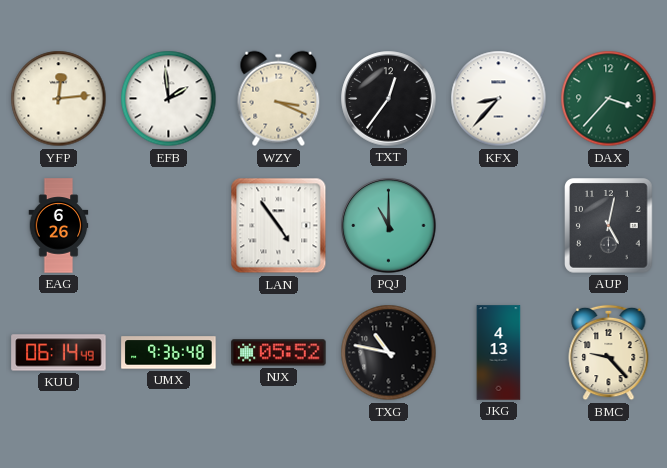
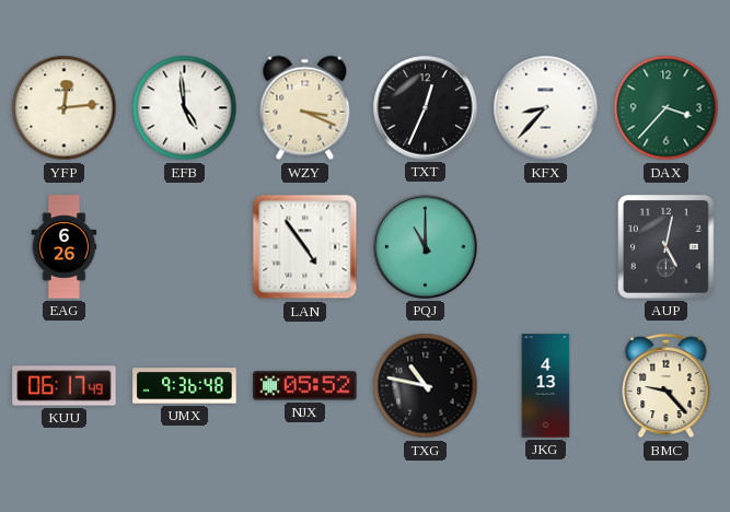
EFB: 1:59 -> 4:59
TXT: 12:36 -> 12:34
KUU: 06:14 -> 06:17
